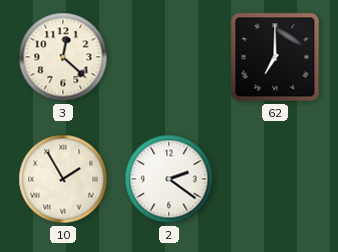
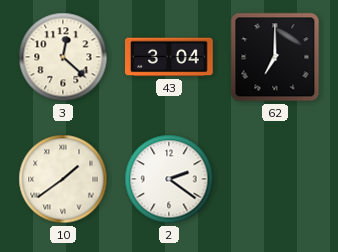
43: none -> 3:04
10: 1:55 -> 1:39
